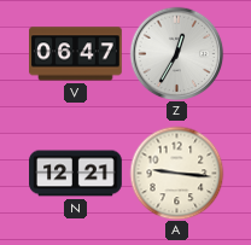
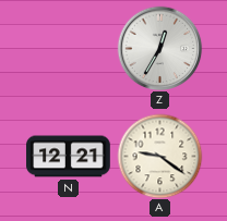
V: 06:47 -> none
A: 9:16 -> 9:21
